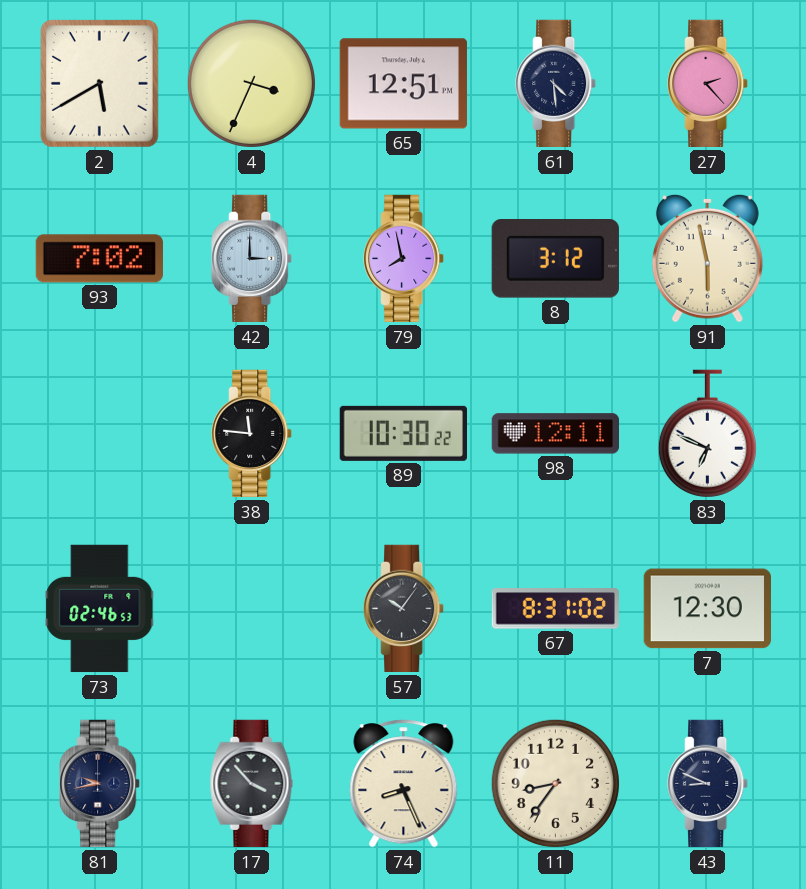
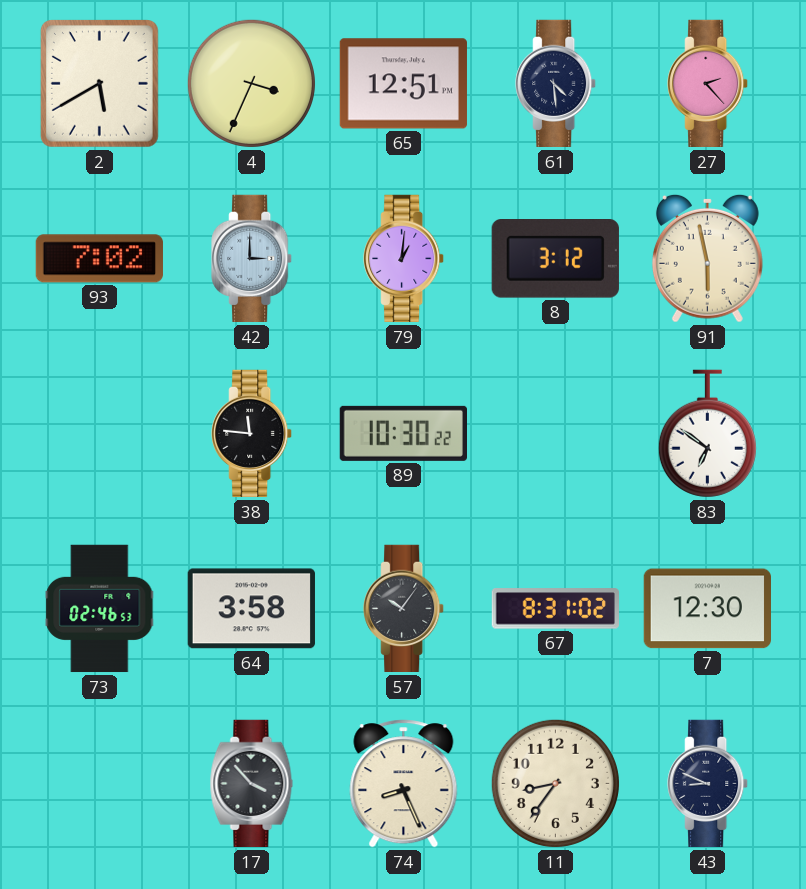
79: 7:58 -> 1:01
98: 12:11 -> none
83: 6:49 -> 6:51
64: none -> 3:58
81: 9:43 -> none
